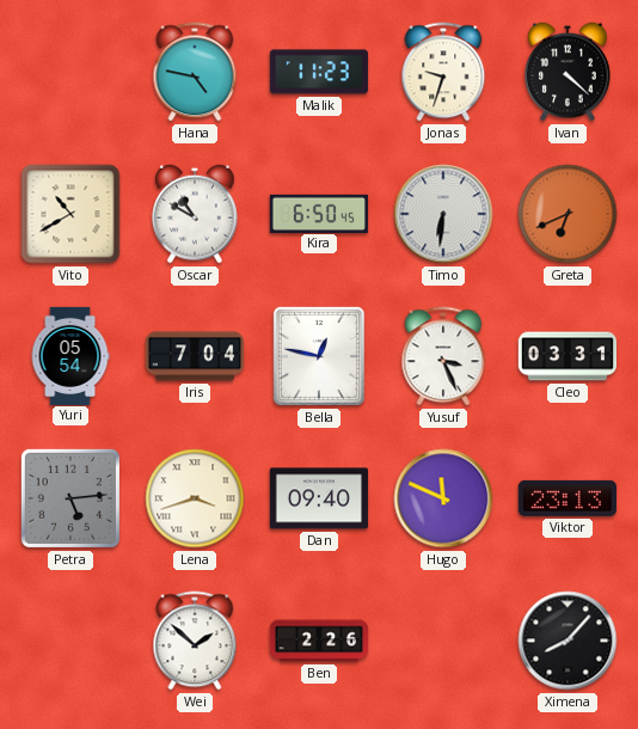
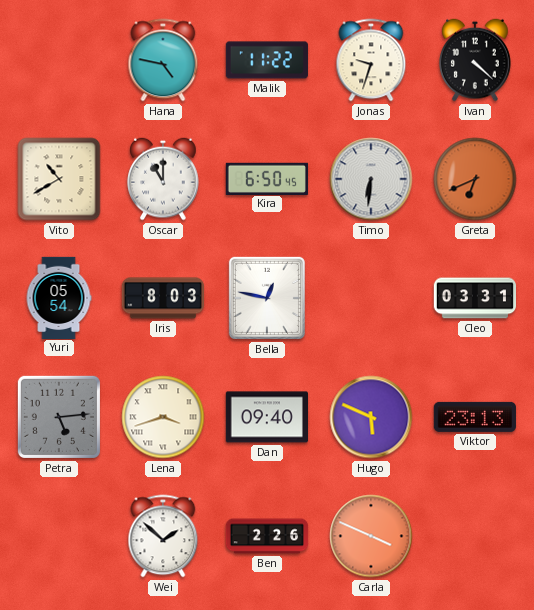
Malik: 11:23 -> 11:22
Oscar: 10:50 -> 11:00
Iris: 7:04 -> 8:03
Yusuf: 3:26 -> none
Hugo: 11:49 -> 5:49
Carla: none -> 3:49
Ximena: 8:07 -> none
